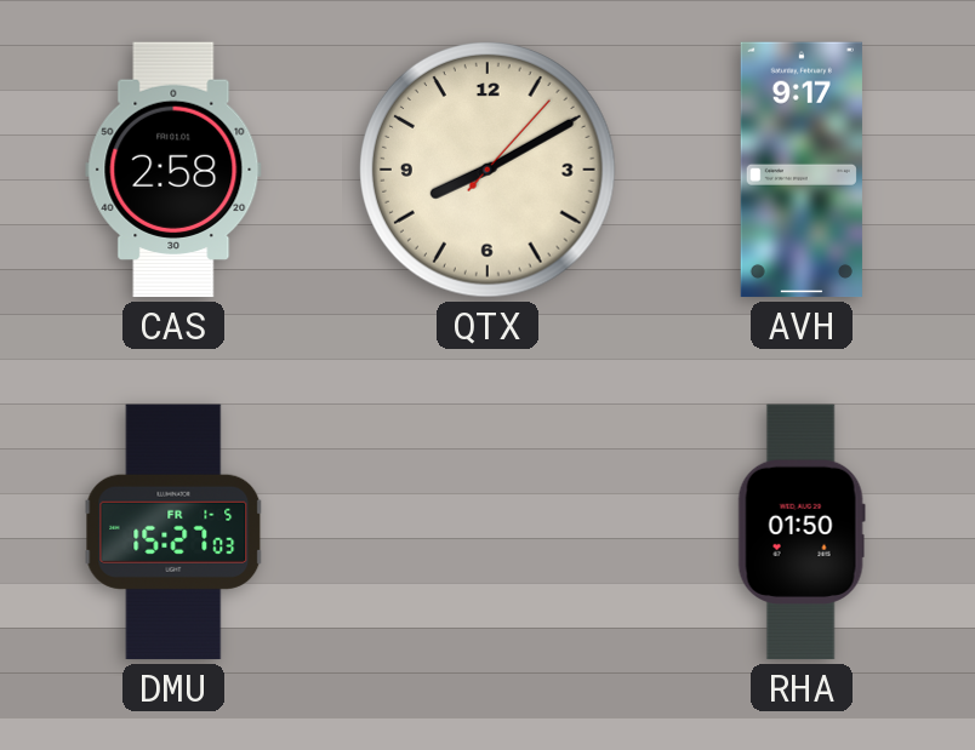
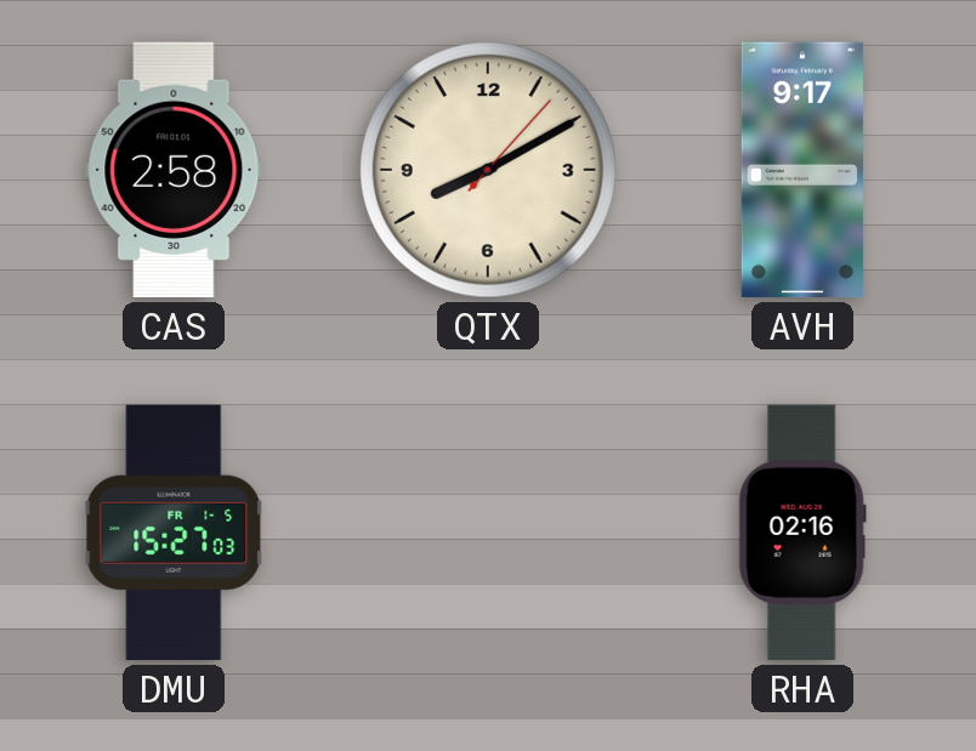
RHA: 01:50 -> 02:16
